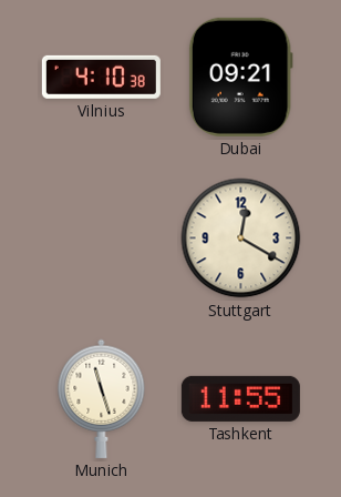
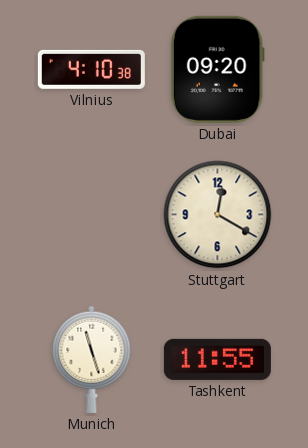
Dubai: 09:21 -> 09:20
